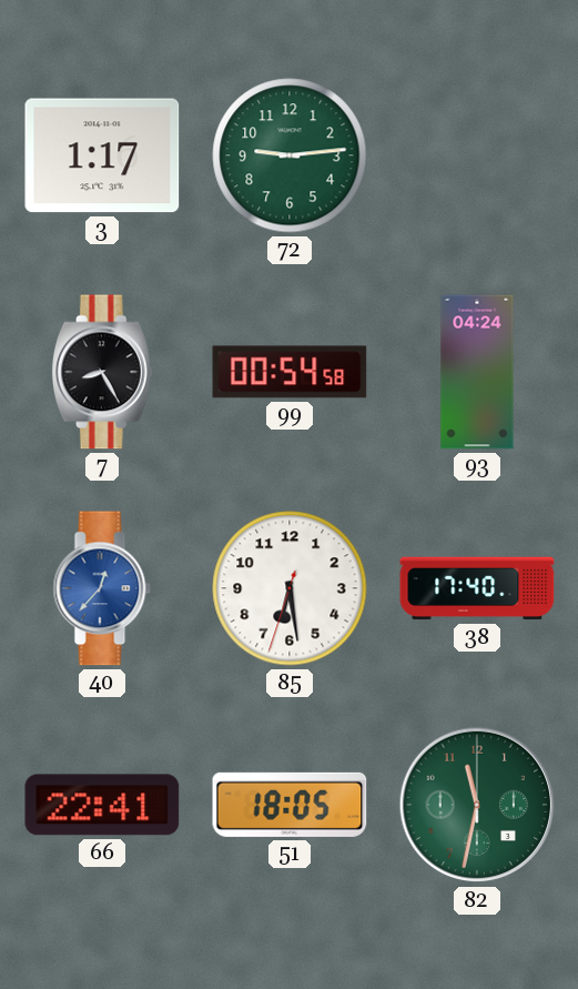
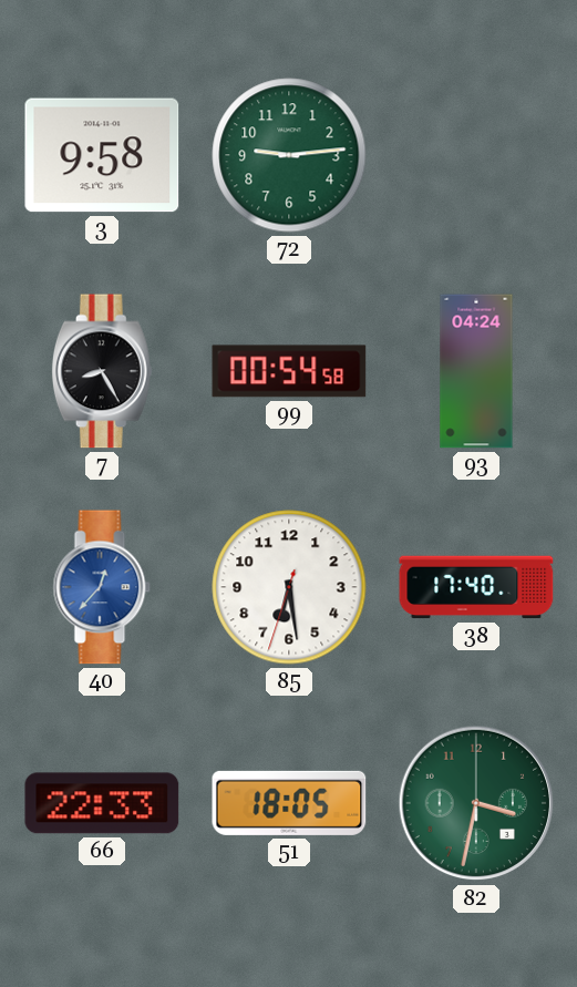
3: 1:17 -> 9:58
66: 22:41 -> 22:33
82: 11:32 -> 3:32
